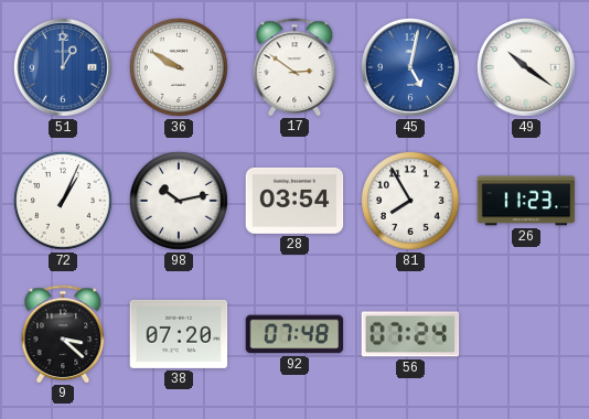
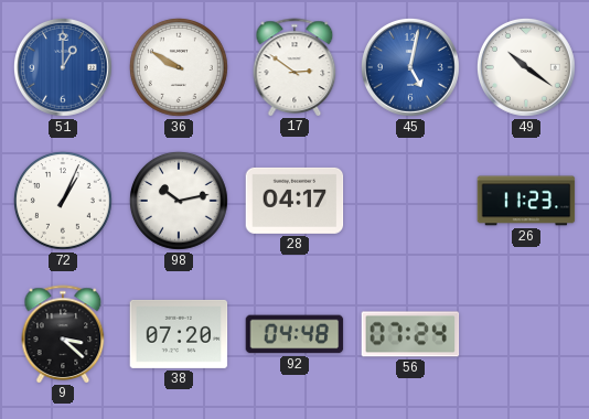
28: 03:54 -> 04:17
81: 7:55 -> none
92: 07:48 -> 04:48
